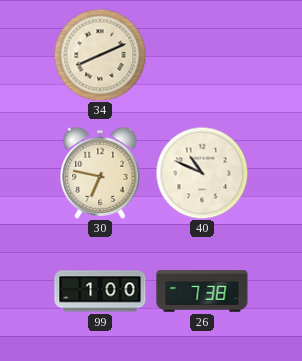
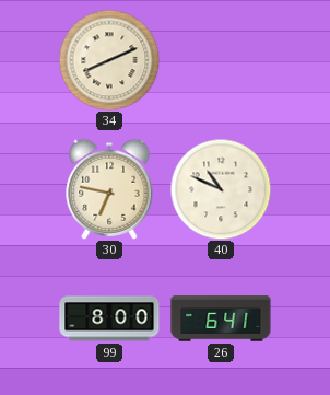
99: 1:00 -> 8:00
26: 7:38 -> 6:41
